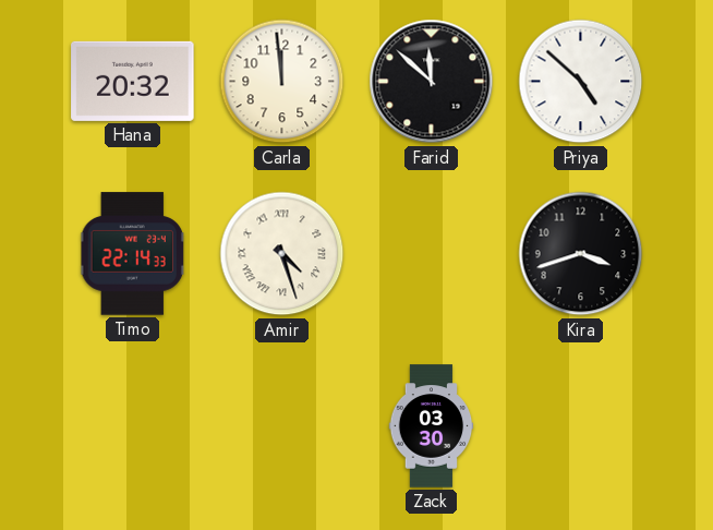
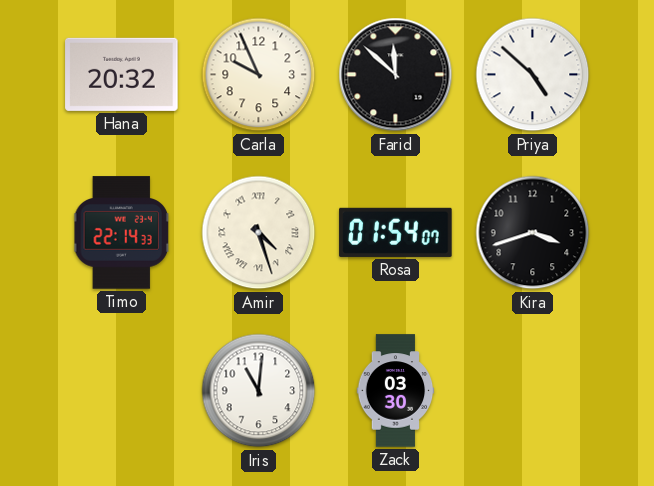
Carla: 11:59 -> 9:56
Rosa: none -> 01:54
Iris: none -> 11:01
